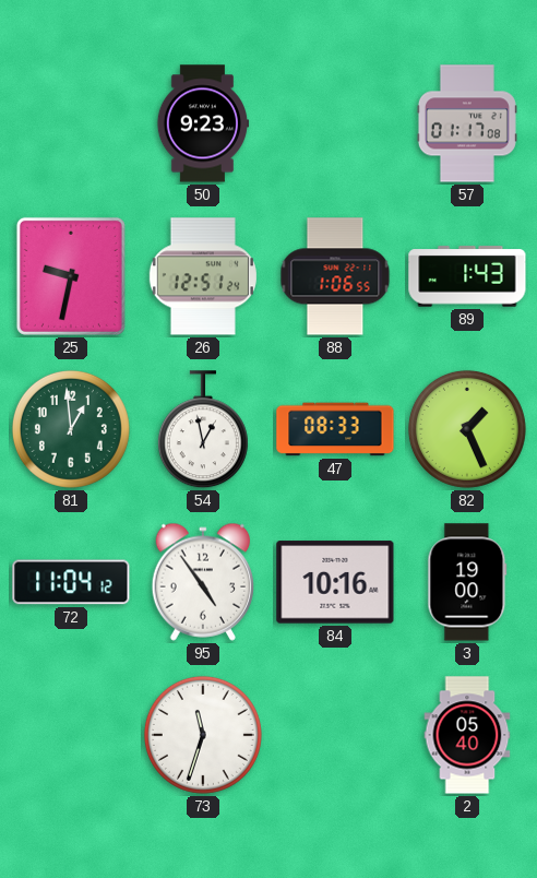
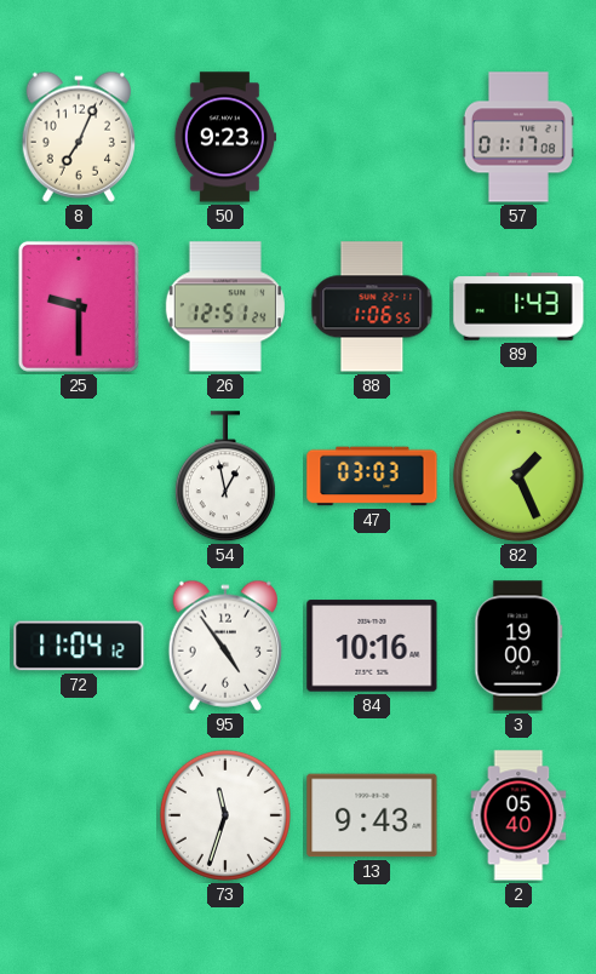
8: none -> 7:04
25: 9:32 -> 9:30
81: 12:59 -> none
47: 08:33 -> 03:03
13: none -> 9:43
